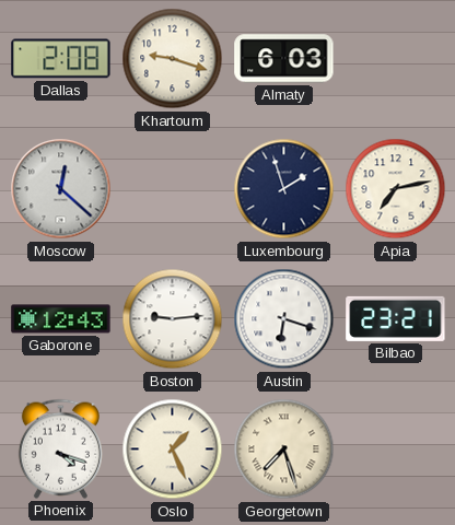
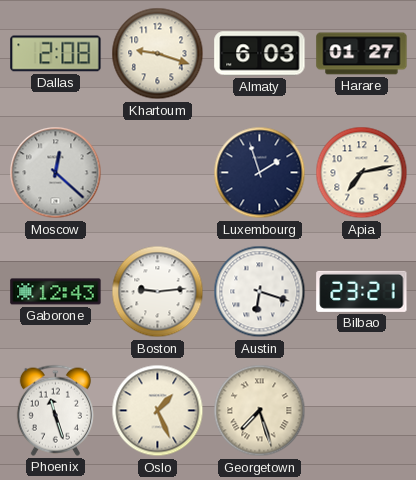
Harare: none -> 01:27
Phoenix: 4:18 -> 11:27
